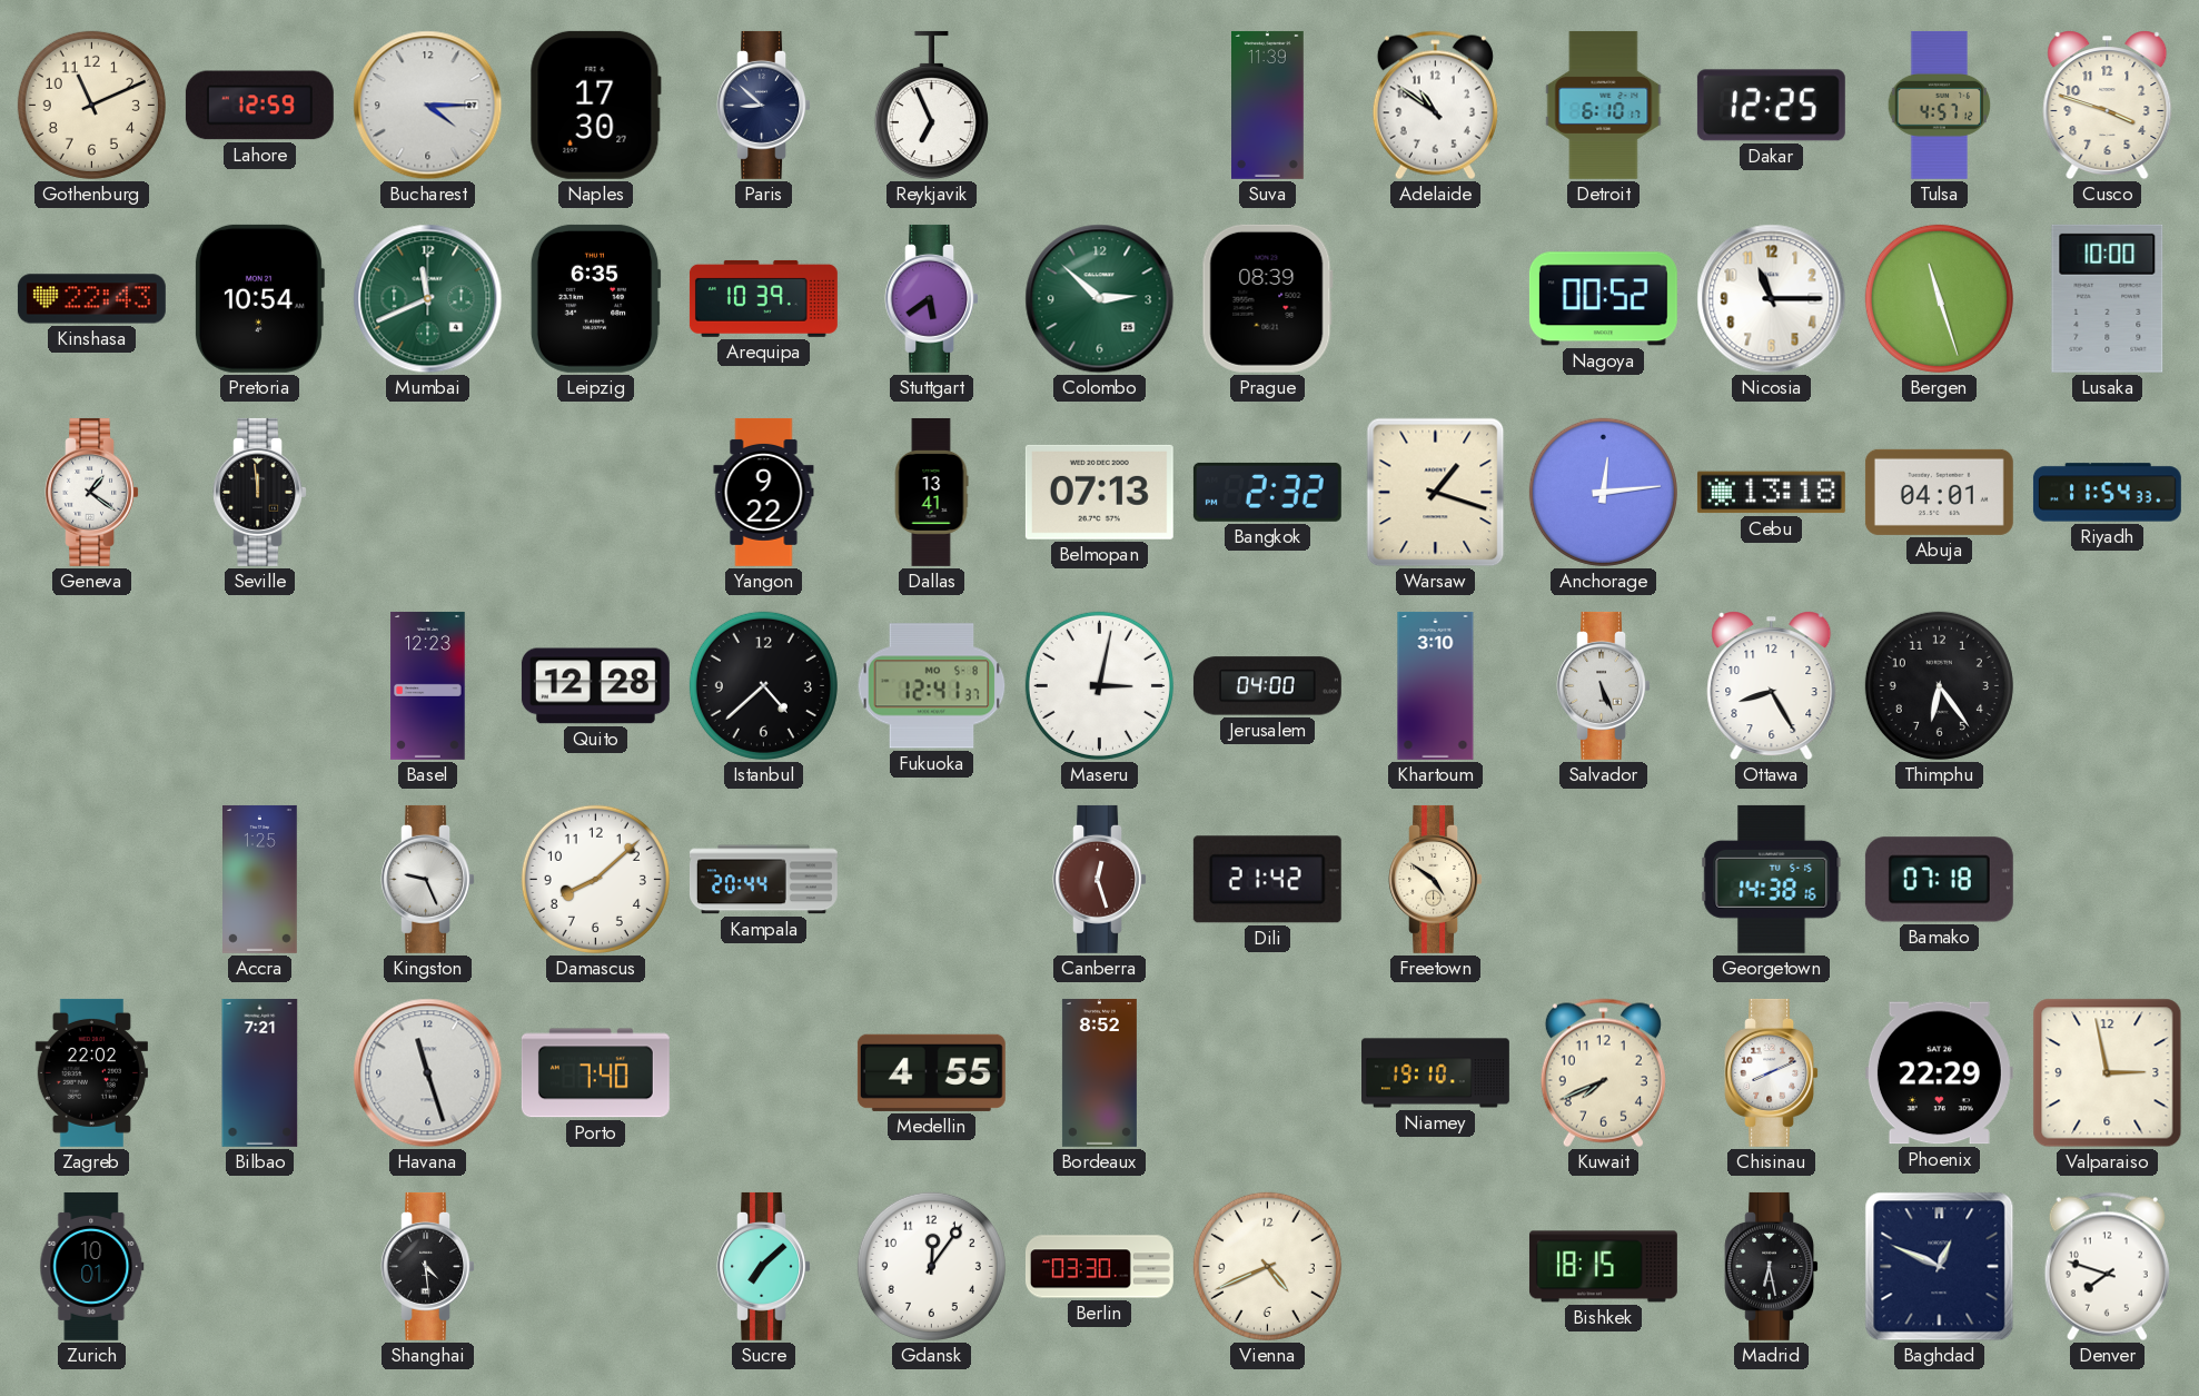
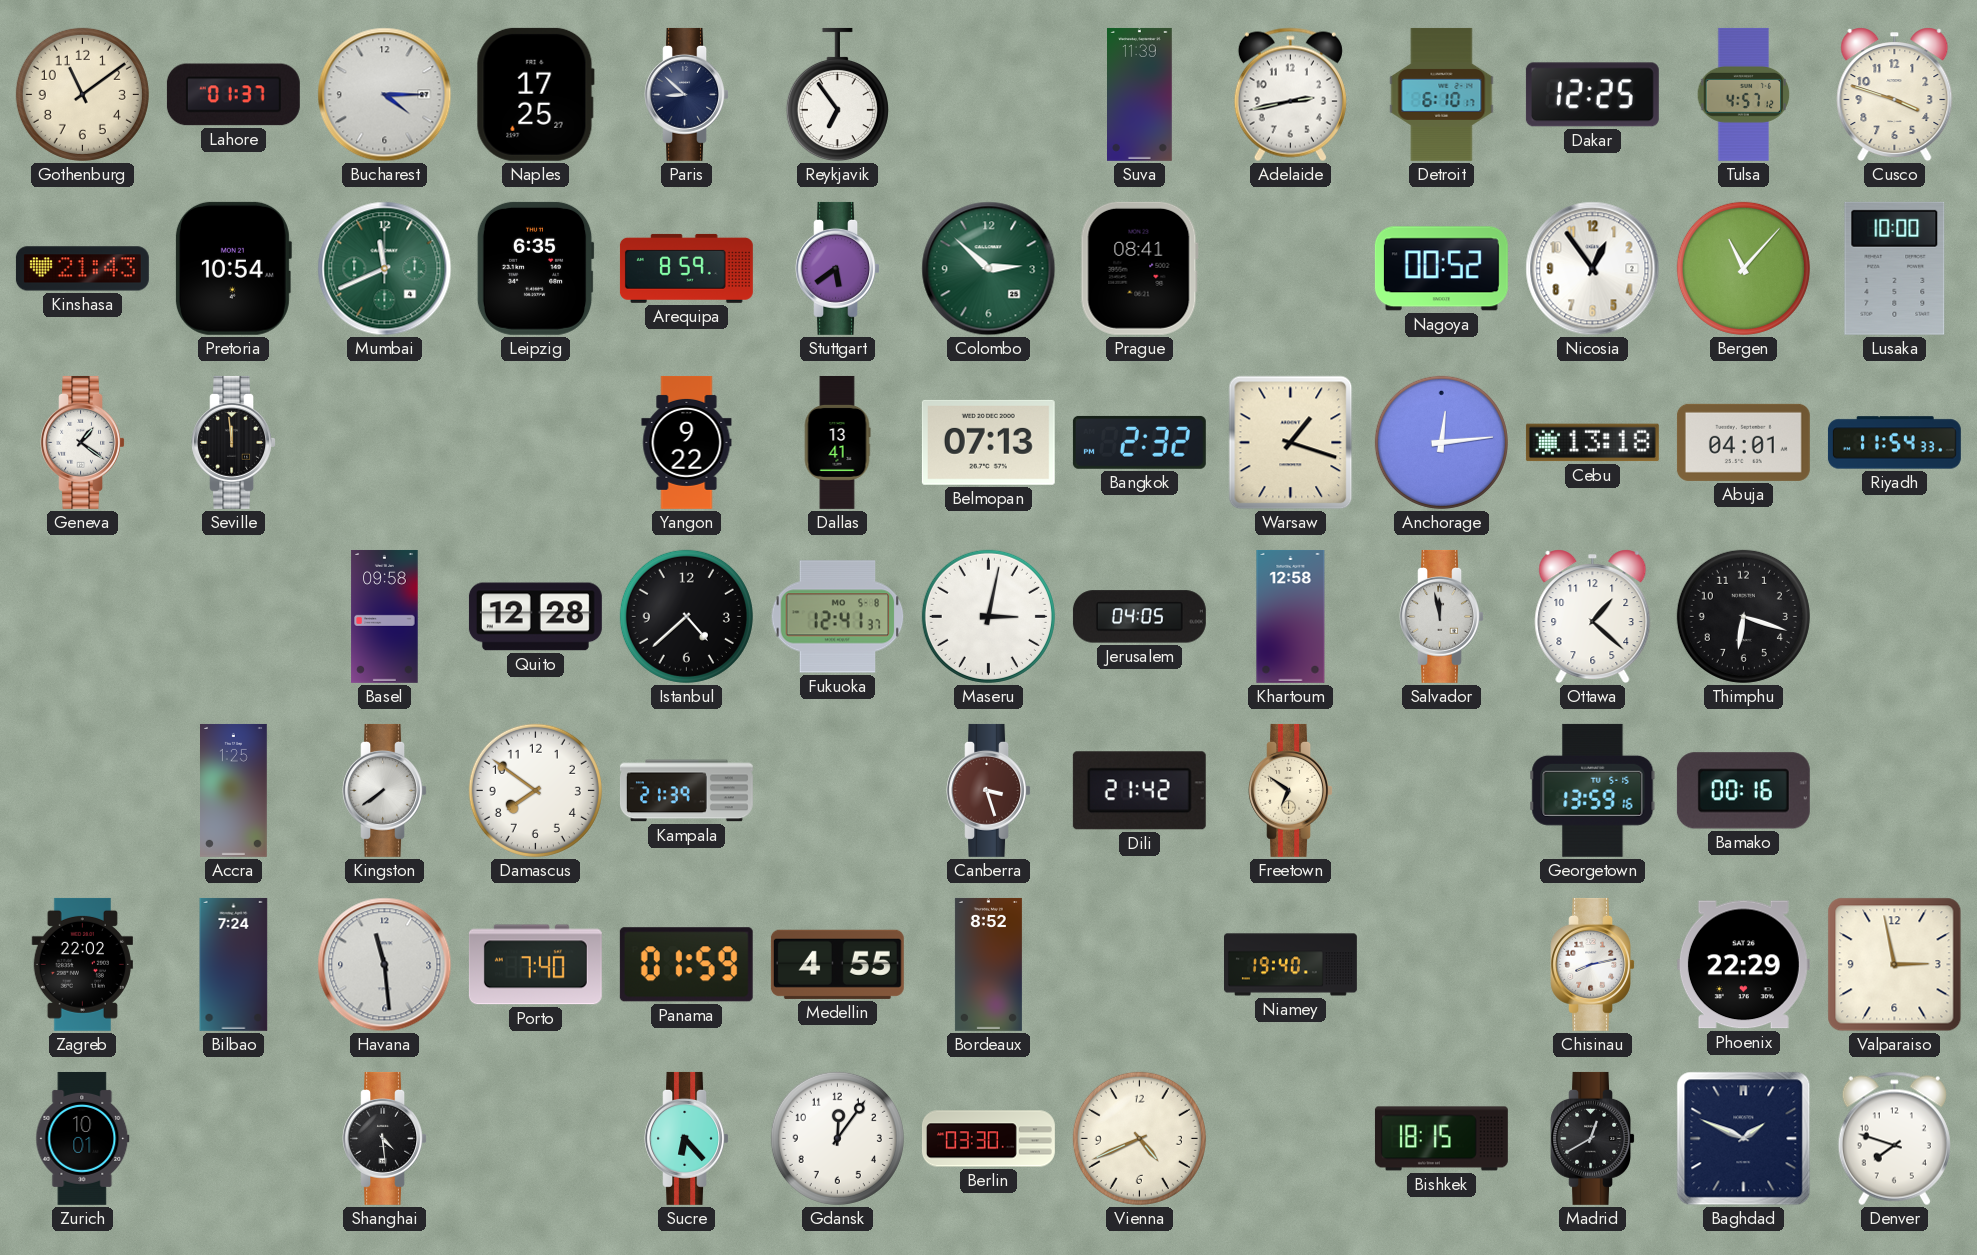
Gothenburg: 11:11 -> 11:09
Lahore: 12:59 -> 01:37
Naples: 17:30 -> 17:25
Reykjavik: 6:56 -> 6:54
Adelaide: 10:51 -> 2:43
Kinshasa: 22:43 -> 21:43
Arequipa: 10:39 -> 8:59
Prague: 08:39 -> 08:41
Nicosia: 11:15 -> 12:54
Bergen: 11:27 -> 11:07
Basel: 12:23 -> 09:58
Jerusalem: 04:00 -> 04:05
Khartoum: 3:10 -> 12:58
Salvador: 5:26 -> 11:58
Ottawa: 8:25 -> 1:22
Thimphu: 6:24 -> 6:18
Kingston: 9:26 -> 7:39
Damascus: 8:08 -> 7:51
Kampala: 20:44 -> 21:39
Canberra: 12:27 -> 3:27
Freetown: 4:51 -> 6:51
Georgetown: 14:38 -> 13:59
Bamako: 07:18 -> 00:16
Bilbao: 7:21 -> 7:24
Havana: 11:27 -> 11:29
Panama: none -> 01:59
Niamey: 19:10 -> 19:40
Kuwait: 7:41 -> none
Chisinau: 8:11 -> 8:13
Sucre: 7:08 -> 6:23
Madrid: 6:28 -> 12:40
Baghdad: 12:49 -> 1:49
